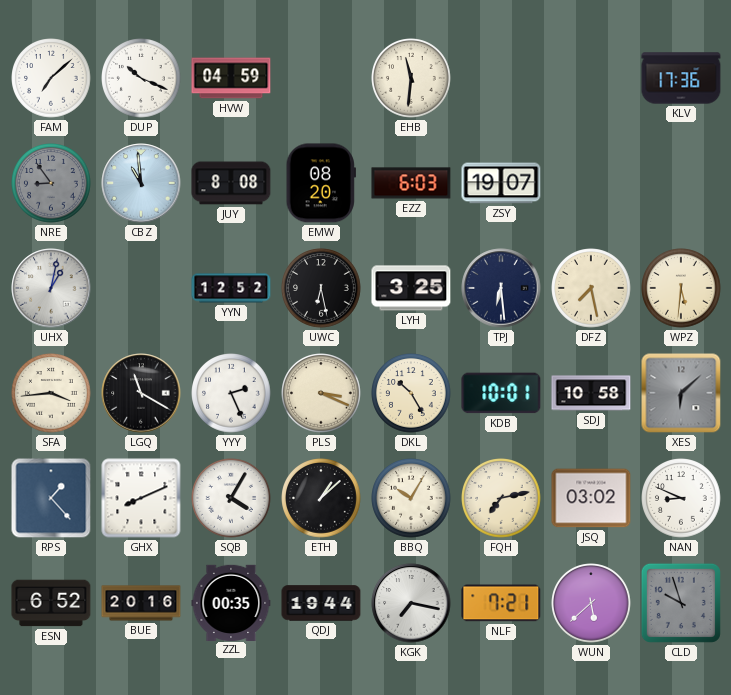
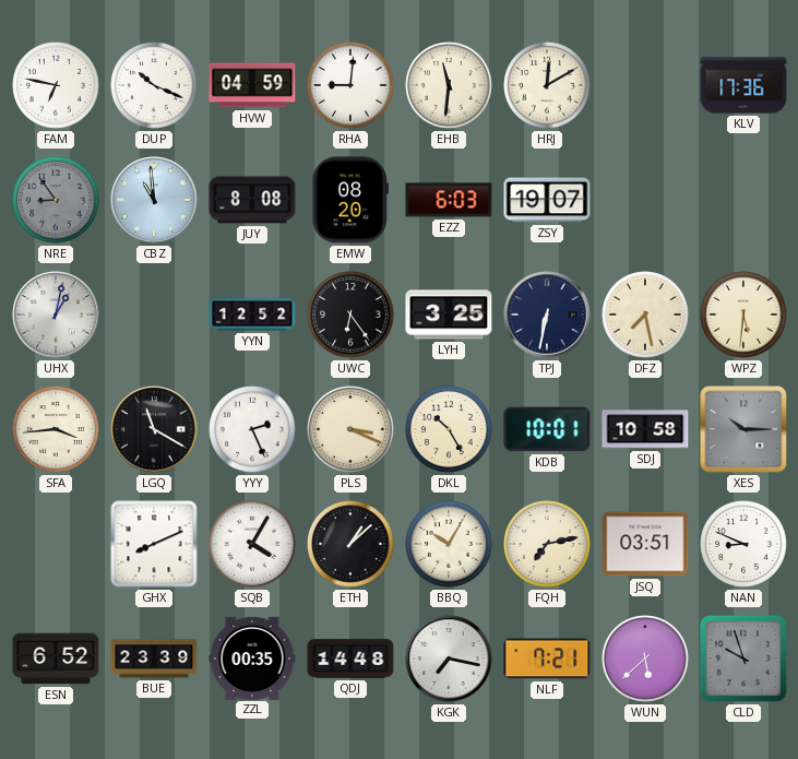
FAM: 7:08 -> 6:47
RHA: none -> 9:01
HRJ: none -> 12:10
UWC: 6:28 -> 6:24
TPJ: 6:29 -> 6:32
XES: 6:08 -> 10:15
RPS: 1:23 -> none
JSQ: 03:02 -> 03:51
BUE: 20:16 -> 23:39
QDJ: 19:44 -> 14:48
